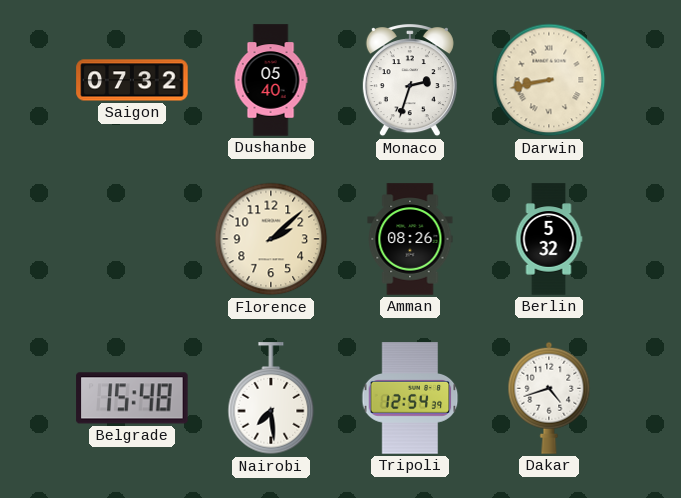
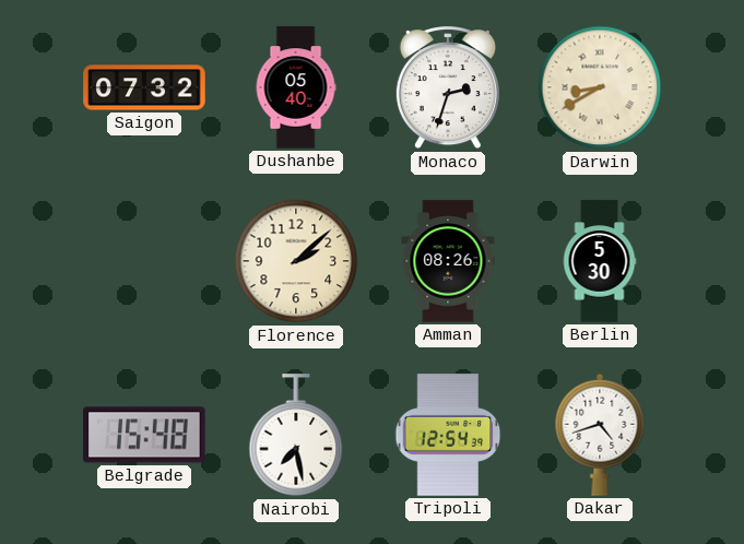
Darwin: 8:43 -> 8:40
Berlin: 5:32 -> 5:30
Nairobi: 7:29 -> 7:28
